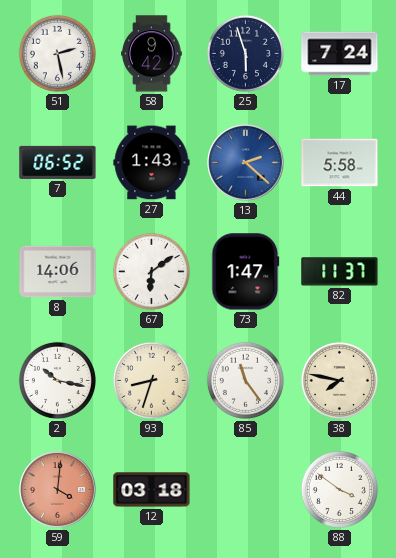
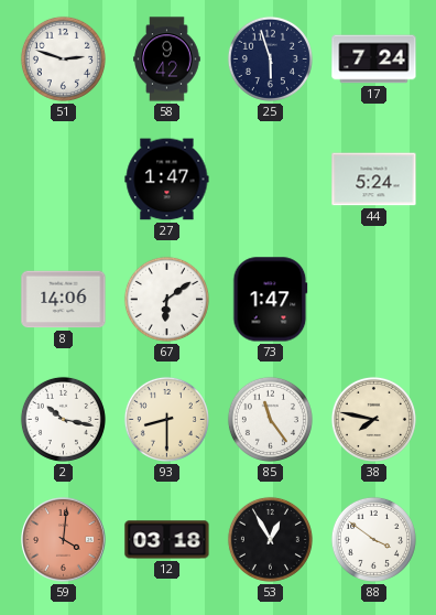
51: 2:28 -> 2:48
7: 06:52 -> none
27: 1:43 -> 1:47
13: 2:22 -> none
44: 5:58 -> 5:24
82: 11:37 -> none
93: 8:33 -> 8:30
53: none -> 12:55
